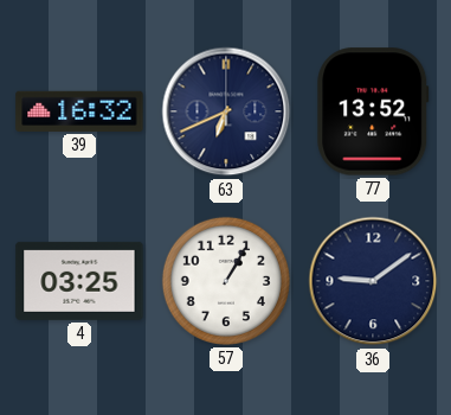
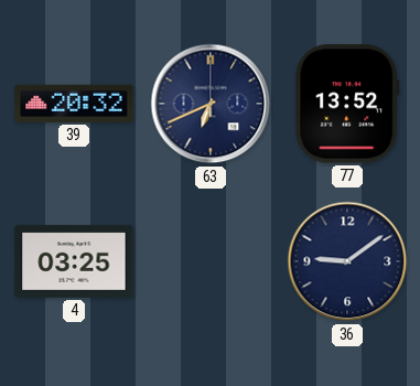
39: 16:32 -> 20:32
57: 1:05 -> none
